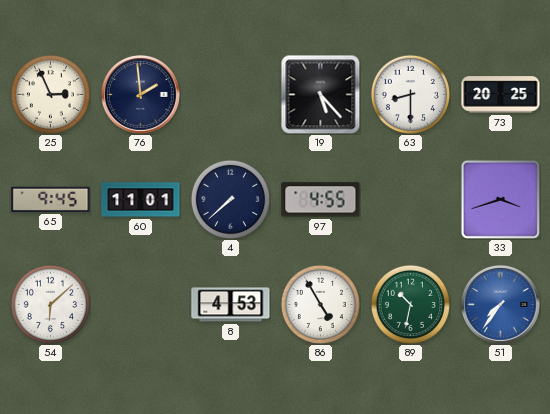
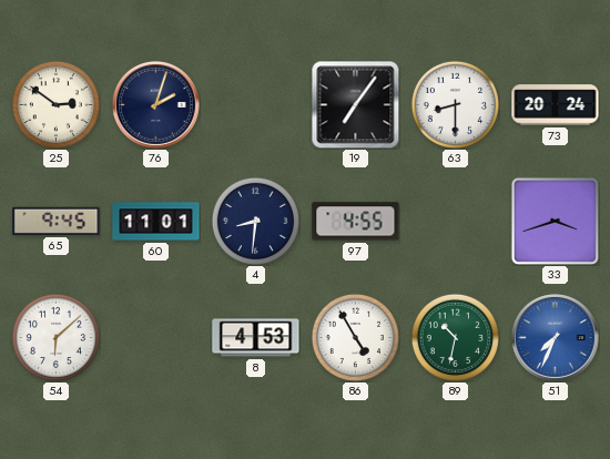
25: 2:56 -> 2:51
76: 1:59 -> 2:03
19: 5:23 -> 7:06
73: 20:25 -> 20:24
4: 7:38 -> 8:31
51: 7:36 -> 7:34
